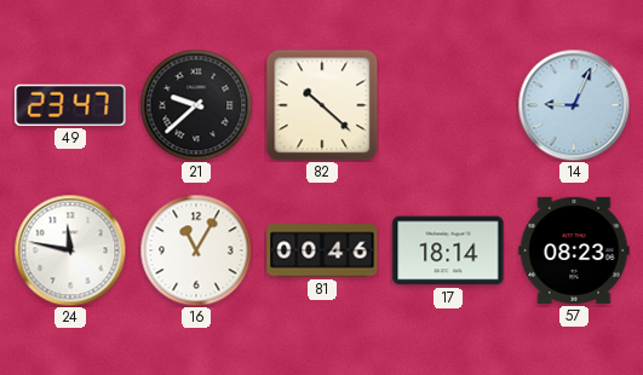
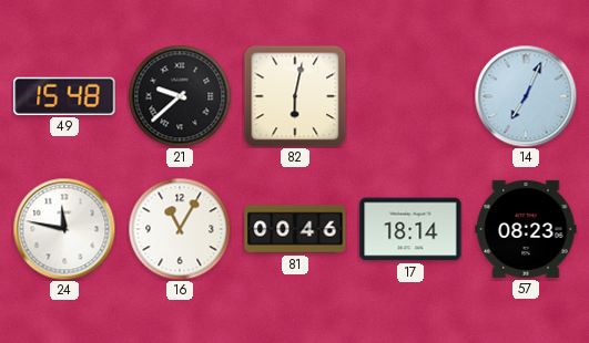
49: 23:47 -> 15:48
82: 10:22 -> 6:02
14: 9:04 -> 7:04
